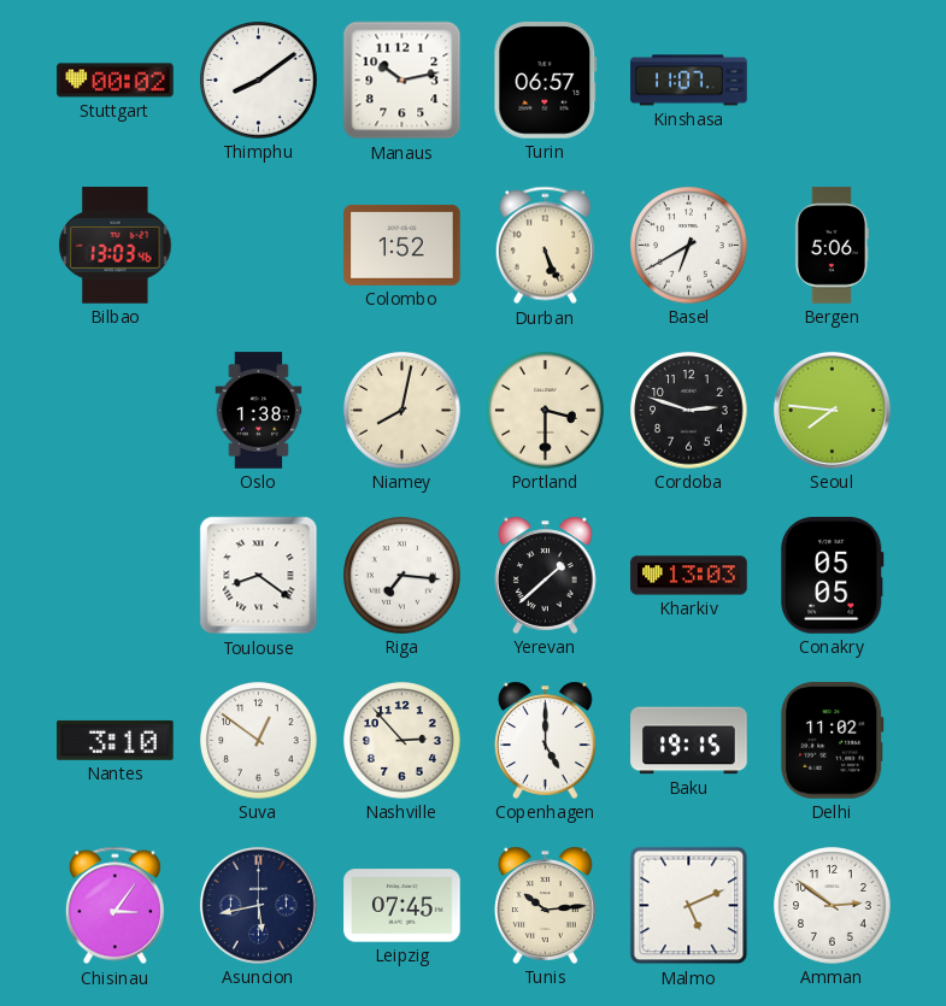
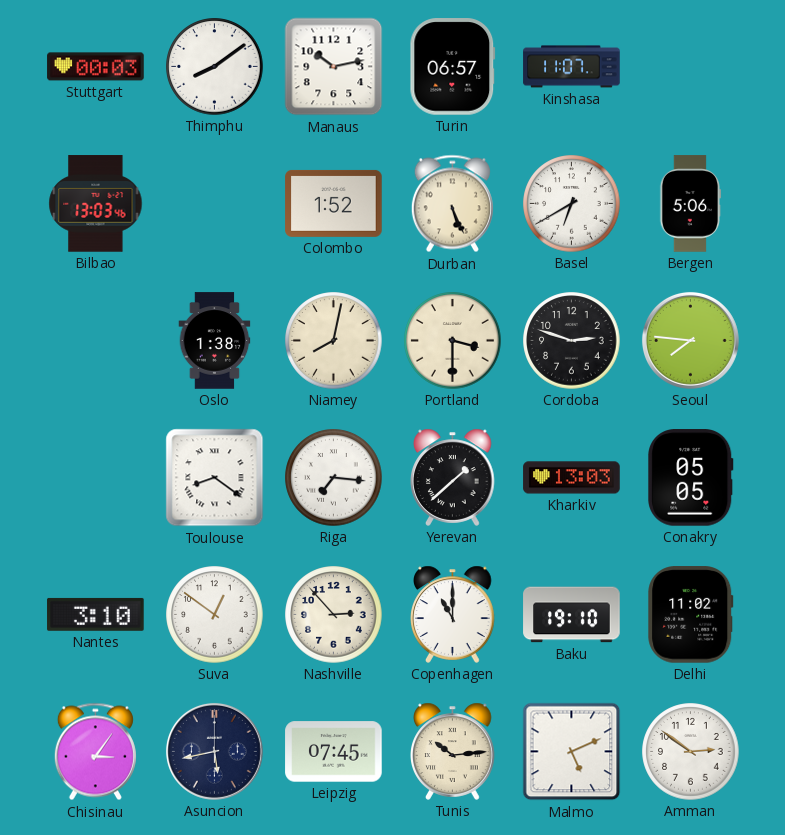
Stuttgart: 00:02 -> 00:03
Copenhagen: 5:00 -> 11:00
Baku: 19:15 -> 19:10
